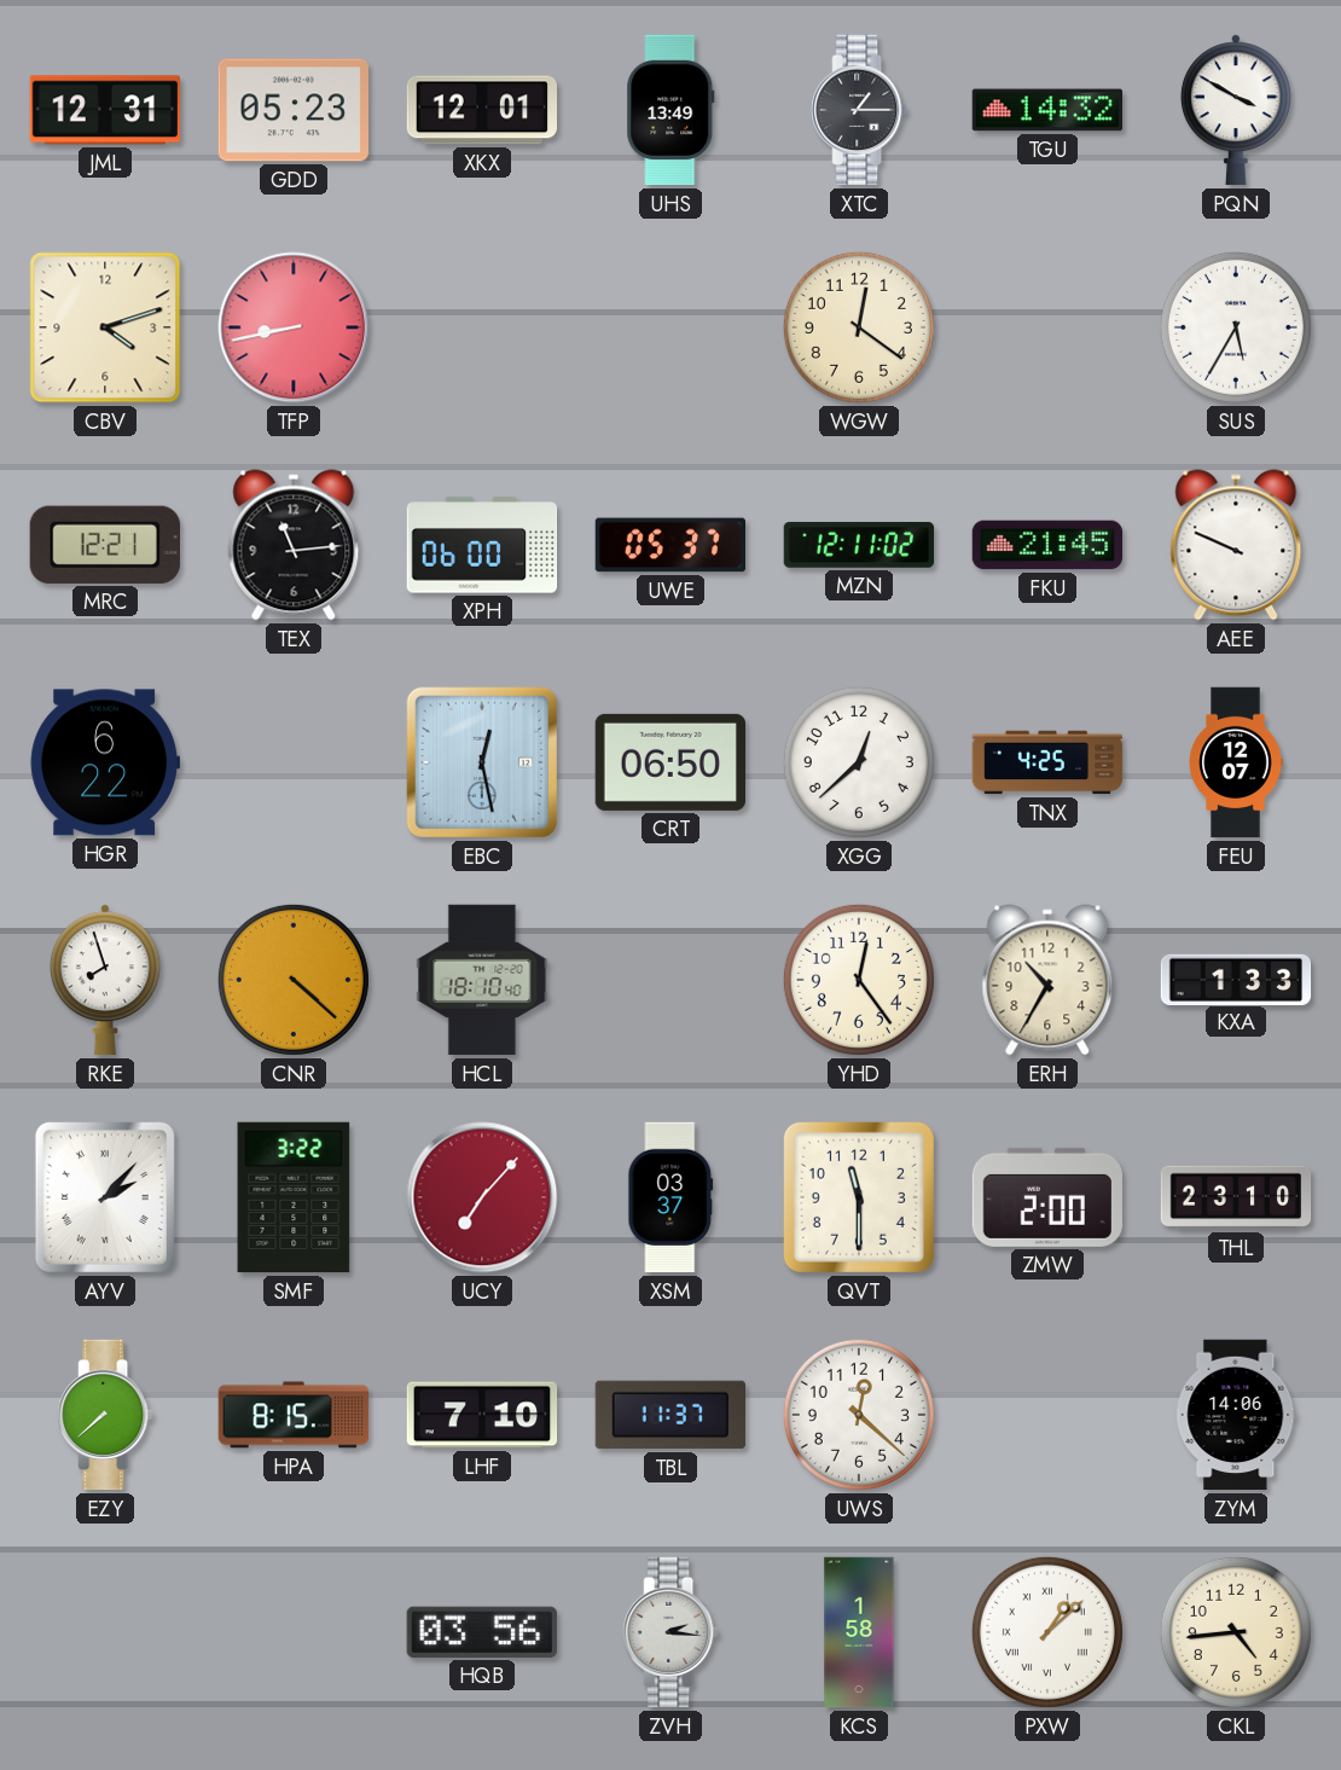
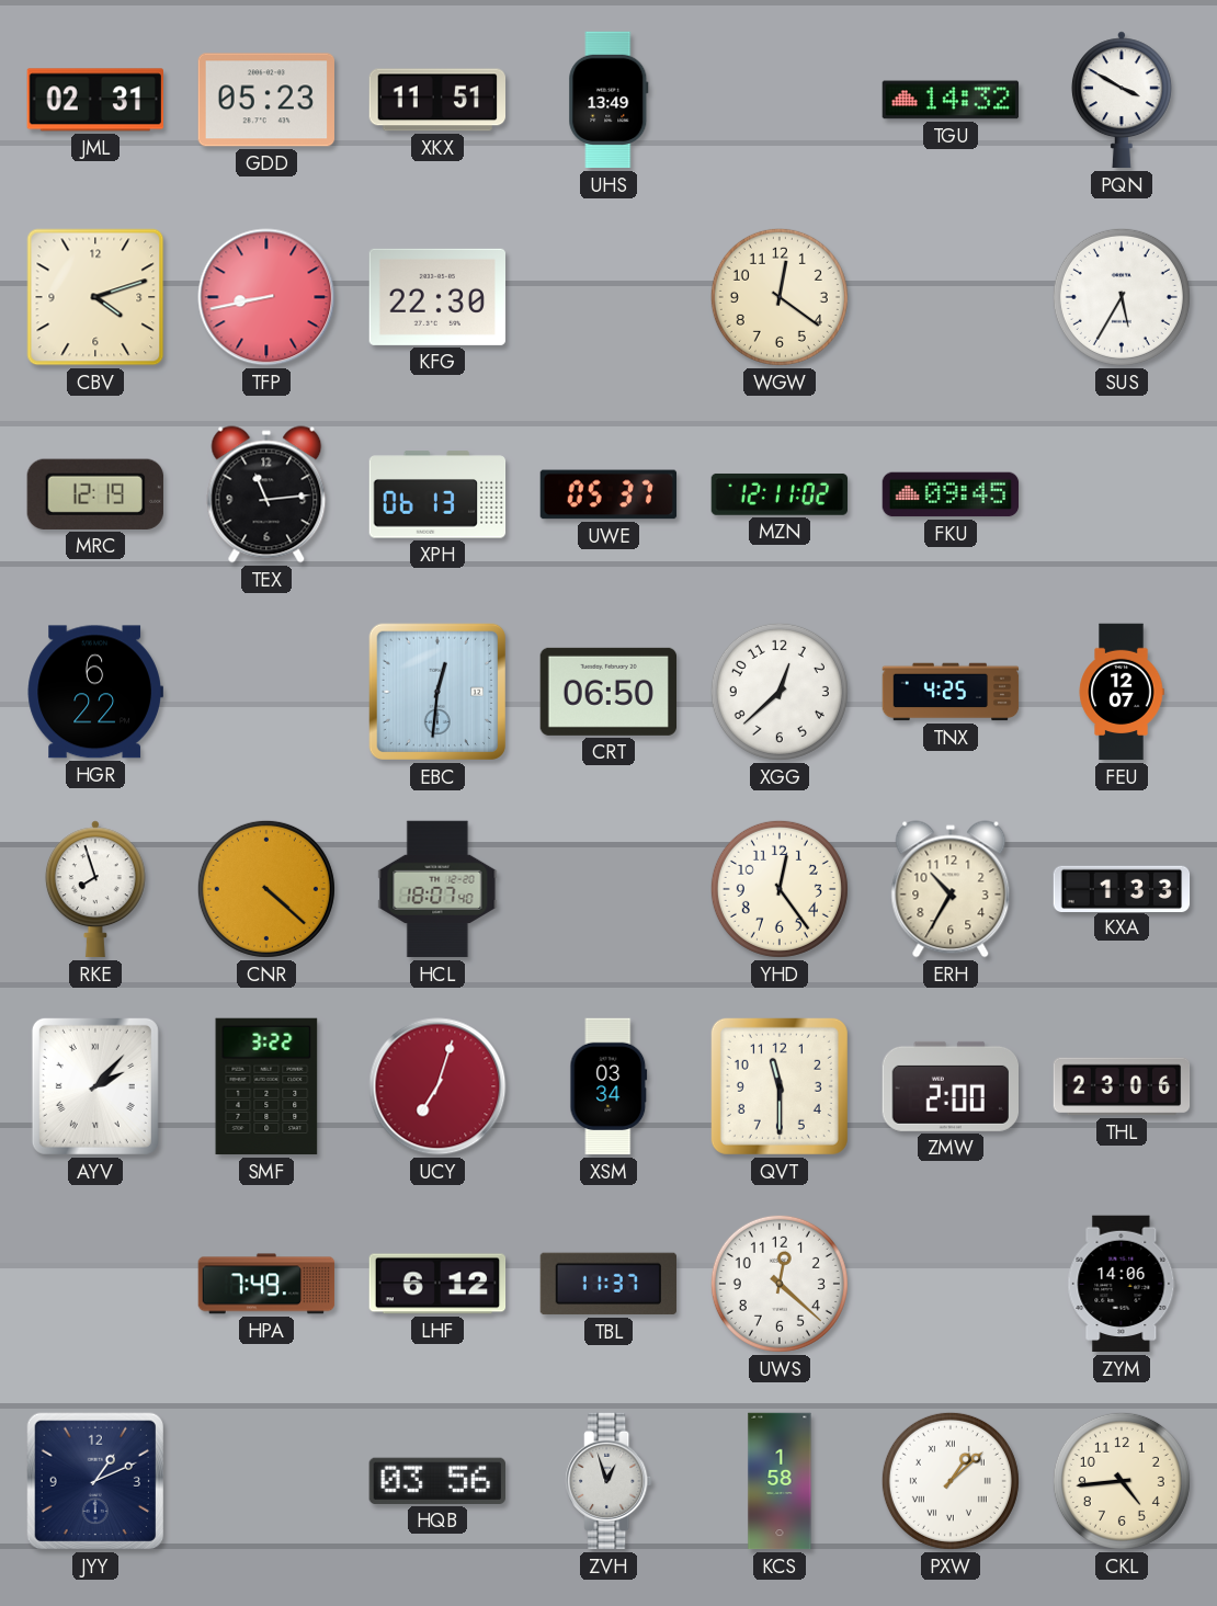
JML: 12:31 -> 02:31
XKX: 12:01 -> 11:51
XTC: 1:15 -> none
KFG: none -> 22:30
MRC: 12:21 -> 12:19
XPH: 06:00 -> 06:13
FKU: 21:45 -> 09:45
AEE: 9:49 -> none
EBC: 12:28 -> 12:31
HCL: 18:10 -> 18:07
UCY: 7:07 -> 7:03
XSM: 03:37 -> 03:34
THL: 23:10 -> 23:06
EZY: 7:38 -> none
HPA: 8:15 -> 7:49
LHF: 7:10 -> 6:12
JYY: none -> 1:11
ZVH: 2:16 -> 12:57
